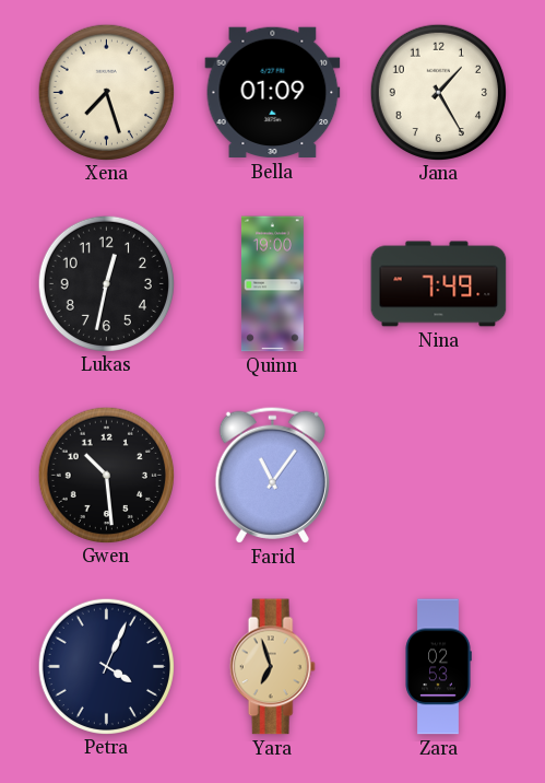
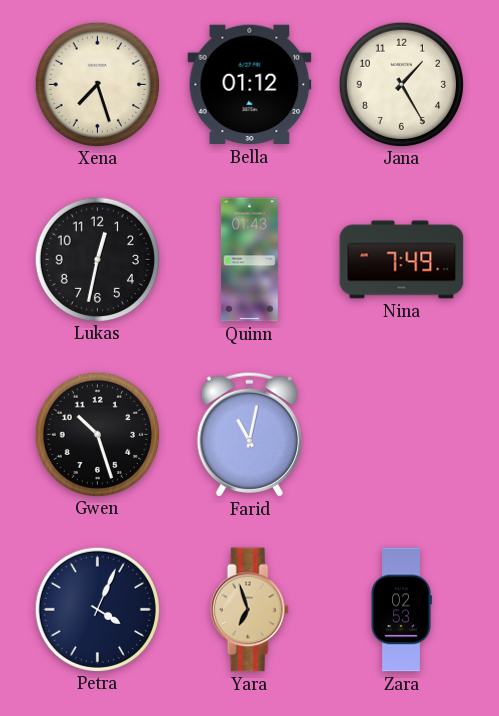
Bella: 01:09 -> 01:12
Quinn: 19:00 -> 01:43
Gwen: 10:29 -> 10:27
Farid: 11:06 -> 11:02
